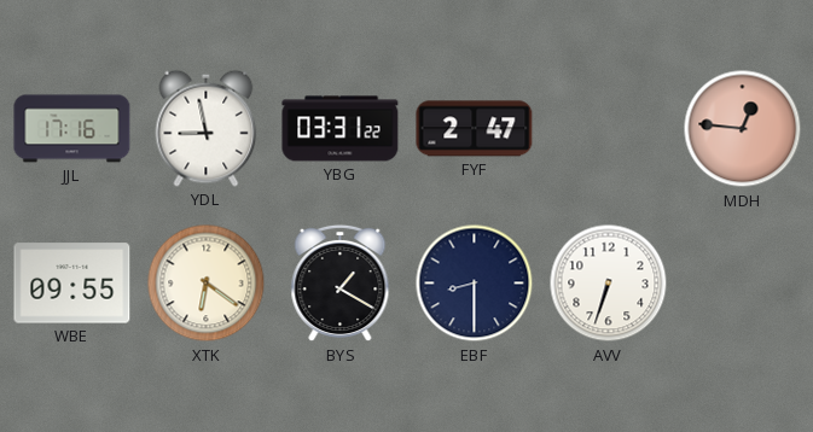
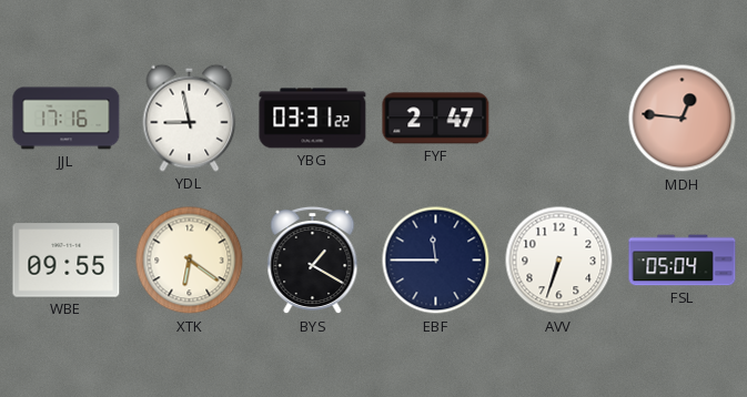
EBF: 8:30 -> 11:45
FSL: none -> 05:04
